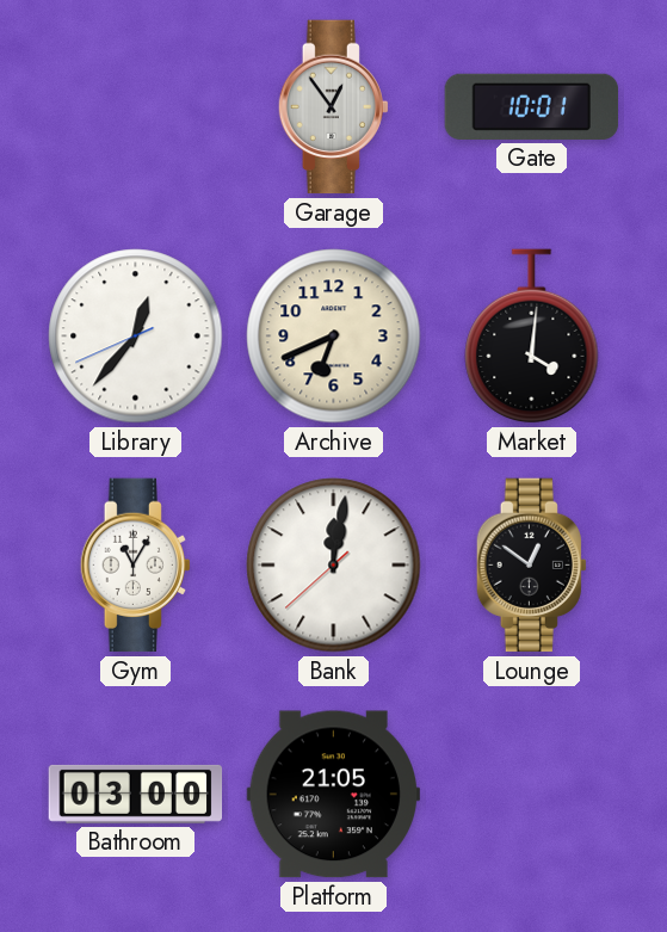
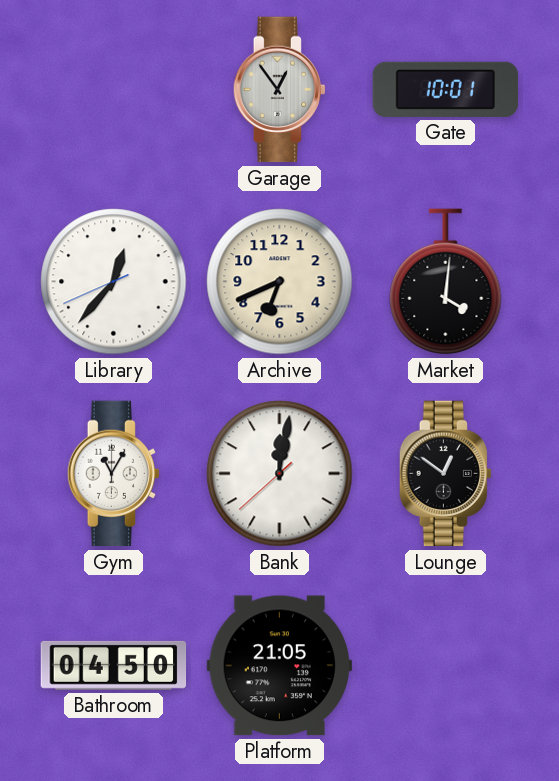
Bathroom: 03:00 -> 04:50
